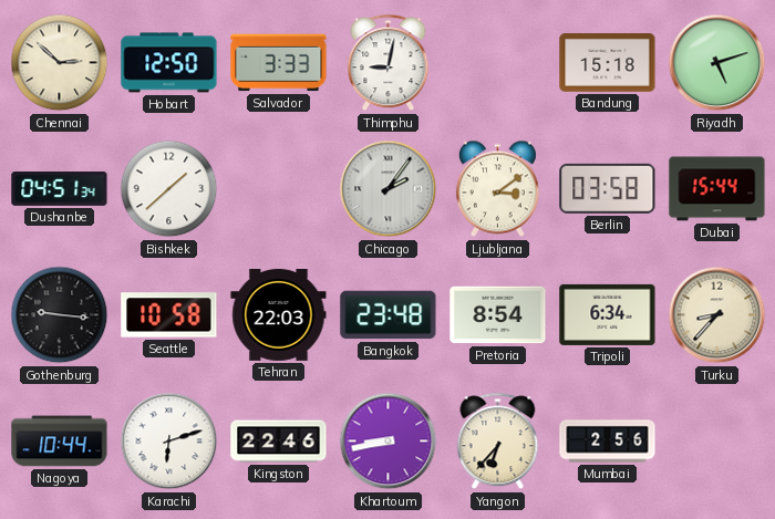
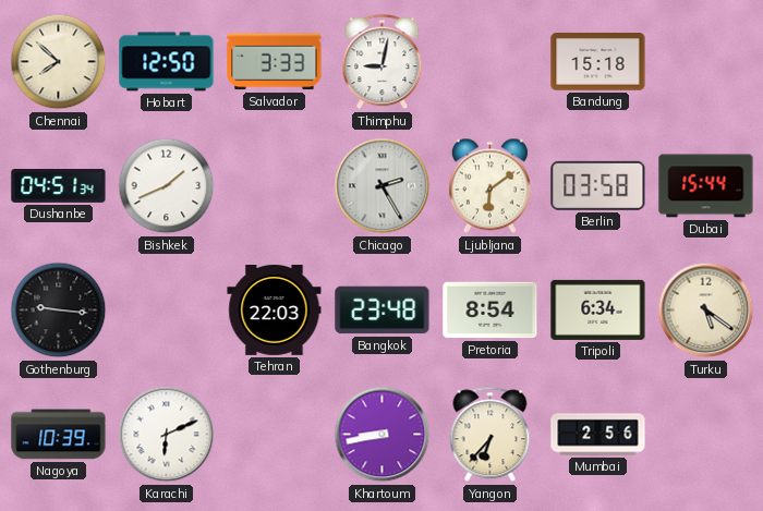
Chennai: 2:52 -> 7:52
Riyadh: 5:12 -> none
Bishkek: 1:38 -> 1:41
Chicago: 2:06 -> 2:25
Ljubljana: 3:09 -> 6:09
Seattle: 10:58 -> none
Turku: 8:37 -> 5:21
Nagoya: 10:44 -> 10:39
Karachi: 6:12 -> 6:11
Kingston: 22:46 -> none
